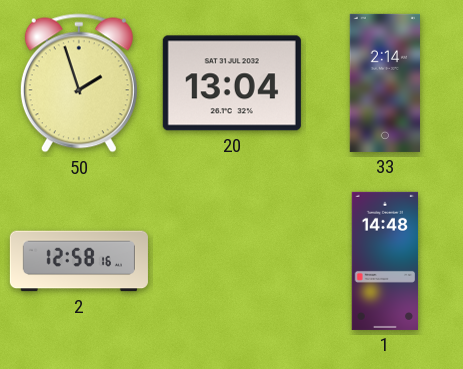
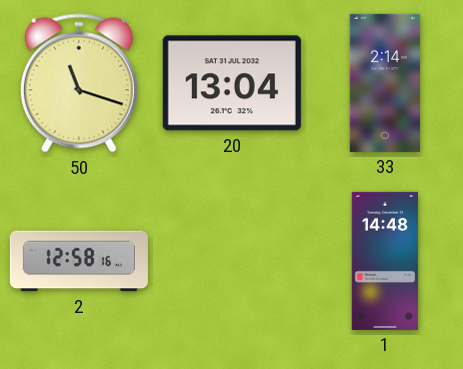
50: 1:57 -> 11:18
